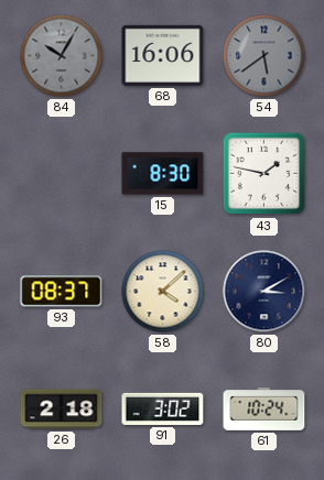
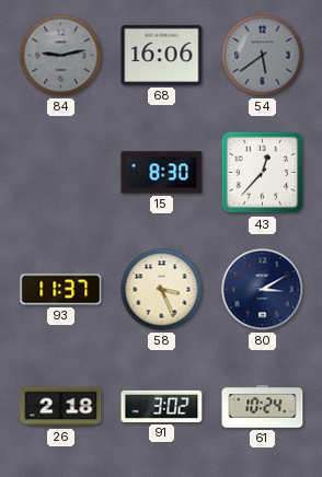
84: 10:05 -> 9:13
43: 1:47 -> 12:37
93: 08:37 -> 11:37
58: 4:08 -> 3:26
